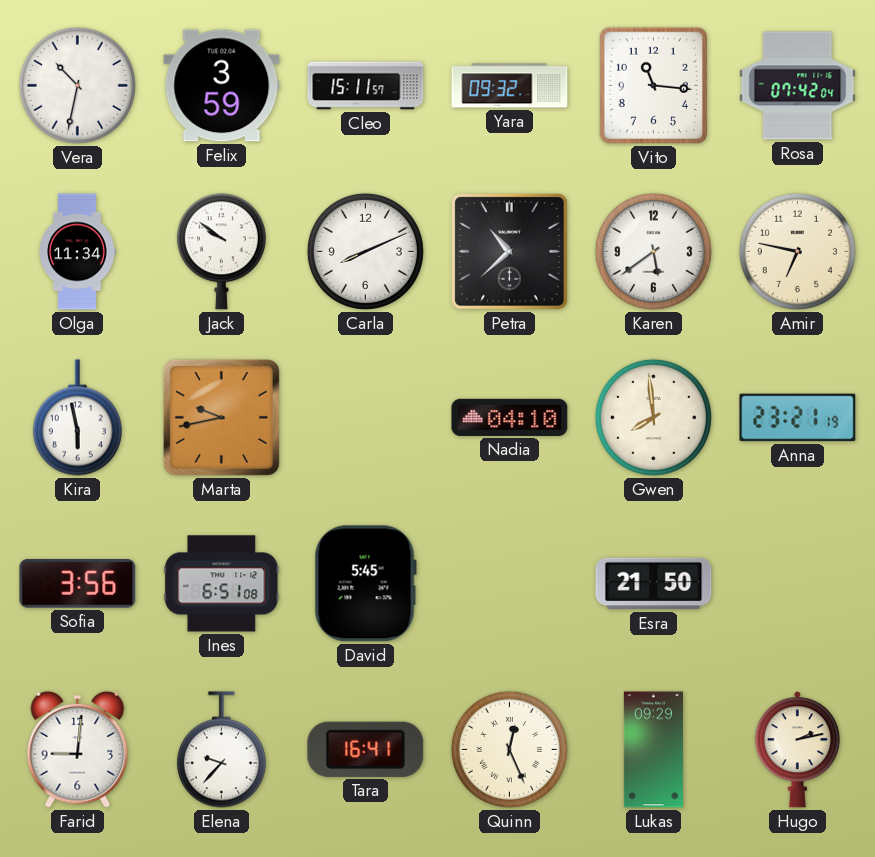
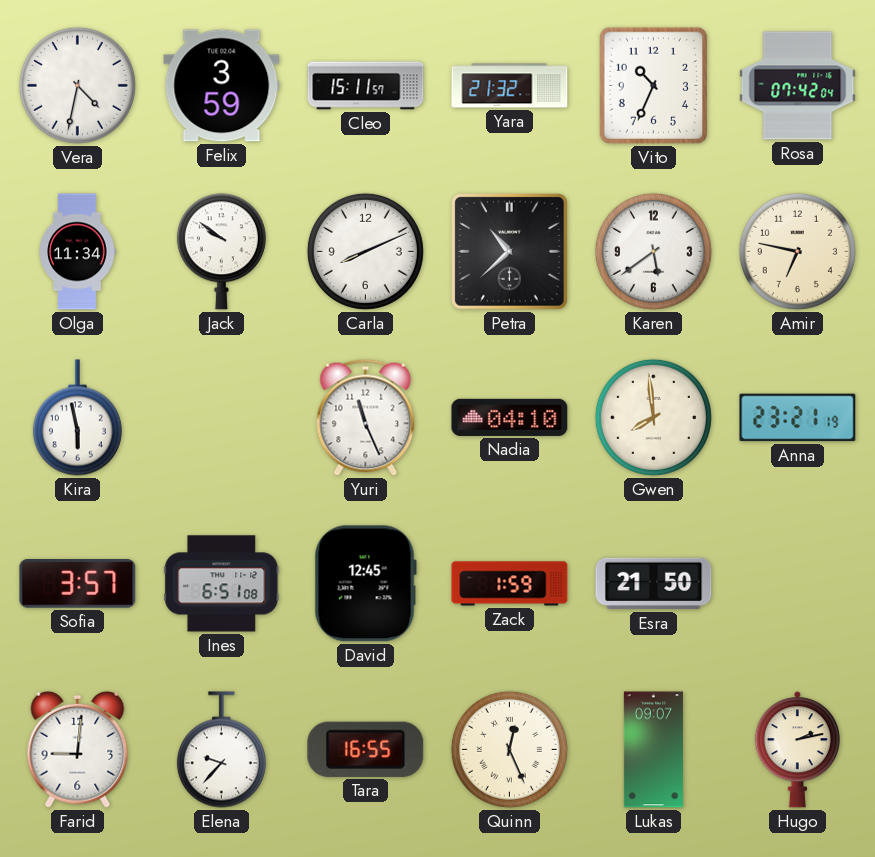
Vera: 10:32 -> 4:32
Yara: 09:32 -> 21:32
Vito: 11:16 -> 10:34
Marta: 9:43 -> none
Yuri: none -> 11:26
Sofia: 3:56 -> 3:57
David: 5:45 -> 12:45
Zack: none -> 1:59
Tara: 16:41 -> 16:55
Lukas: 09:29 -> 09:07
